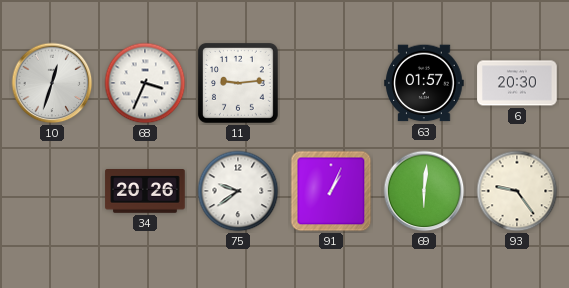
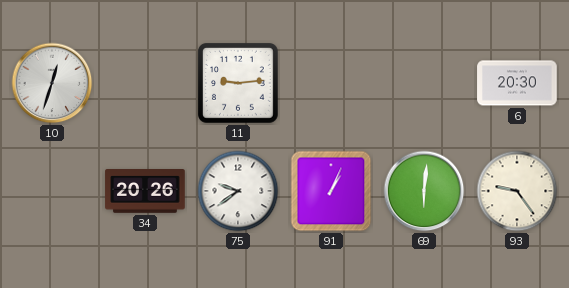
68: 3:34 -> none
63: 01:57 -> none
